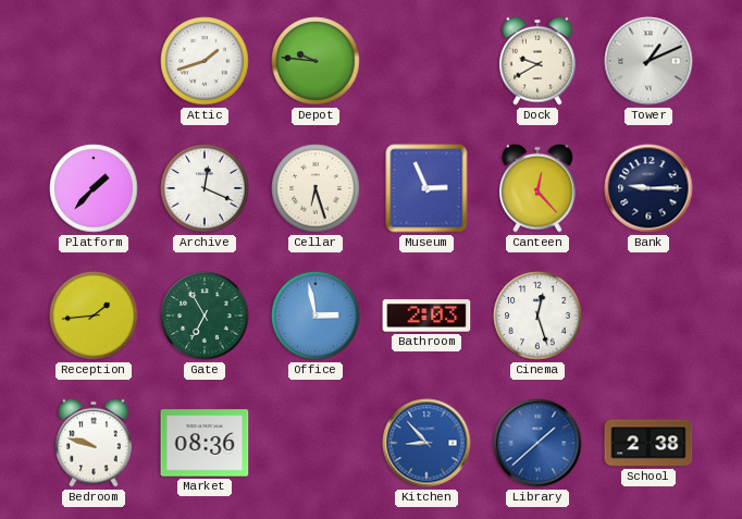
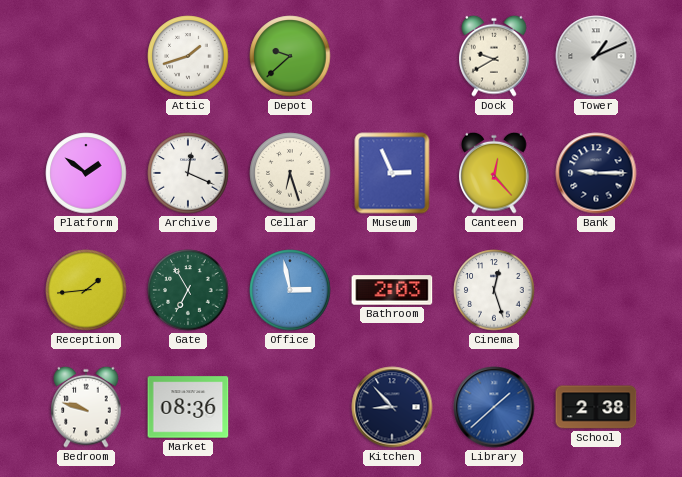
Depot: 9:46 -> 9:38
Platform: 1:37 -> 1:51
Kitchen dial: blue -> navy
